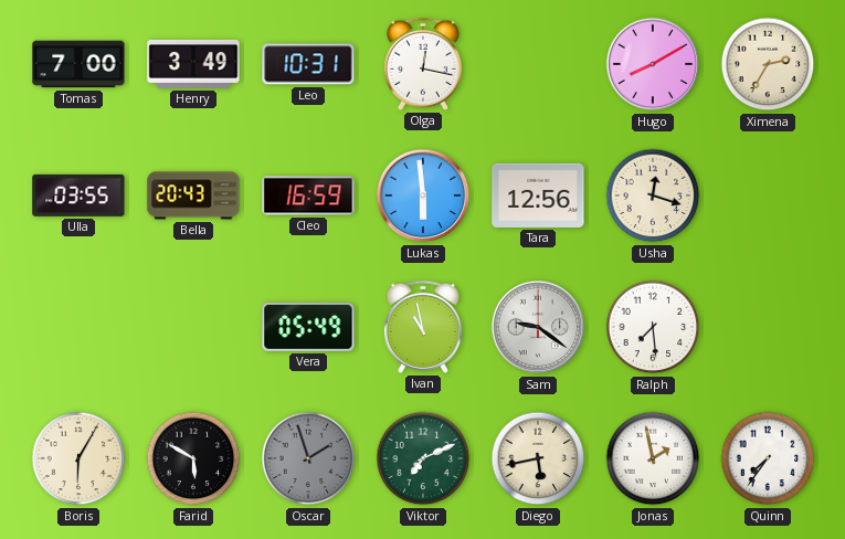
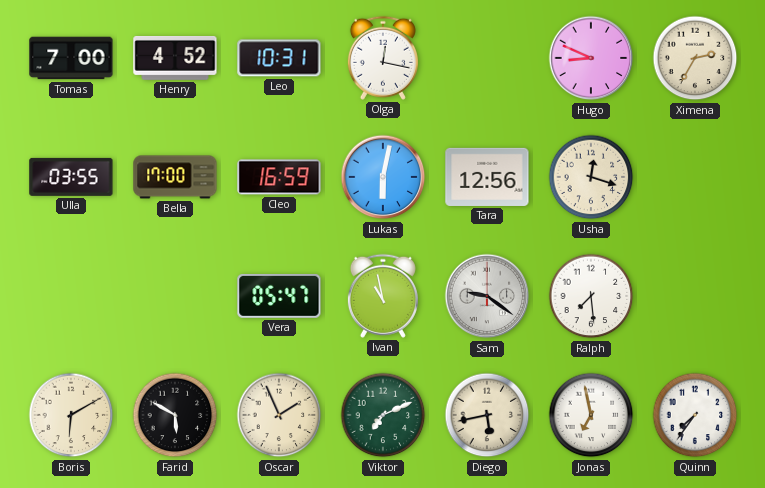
Henry: 3:49 -> 4:52
Hugo: 8:10 -> 8:49
Bella: 20:43 -> 17:00
Lukas: 5:59 -> 6:02
Vera: 05:49 -> 05:47
Boris: 6:05 -> 6:10
Oscar: 1:57 -> 1:56
Oscar dial: grey -> cream
Jonas: 1:58 -> 6:58
